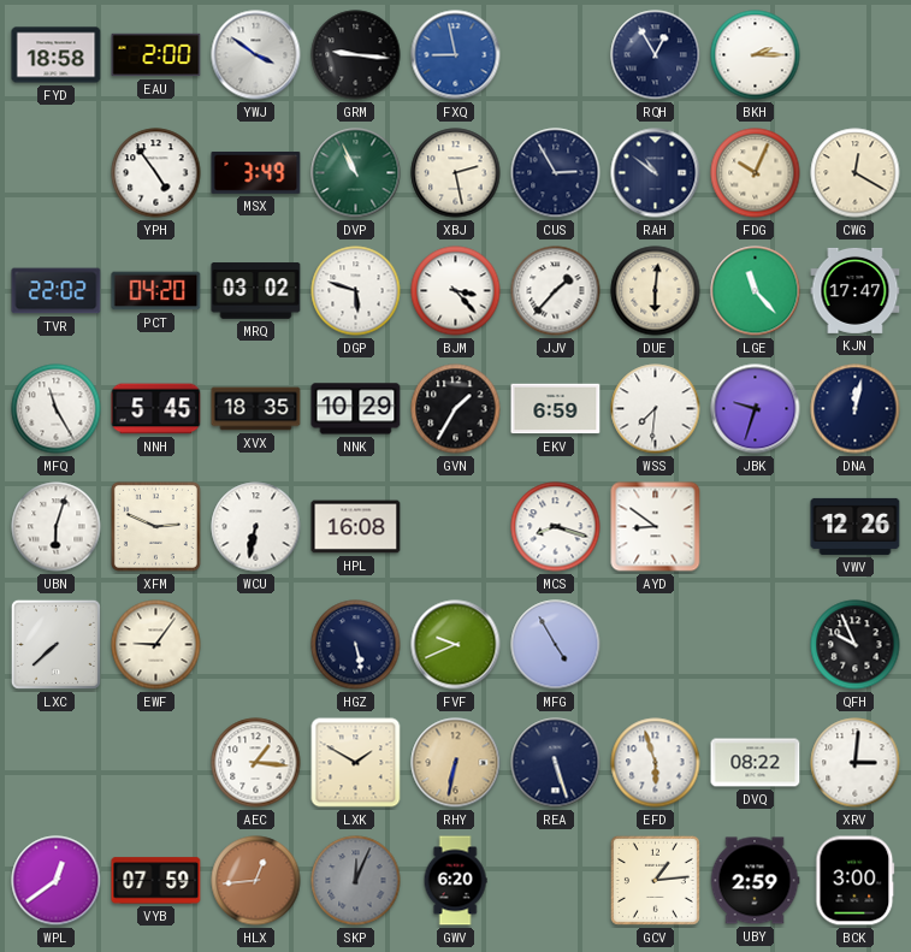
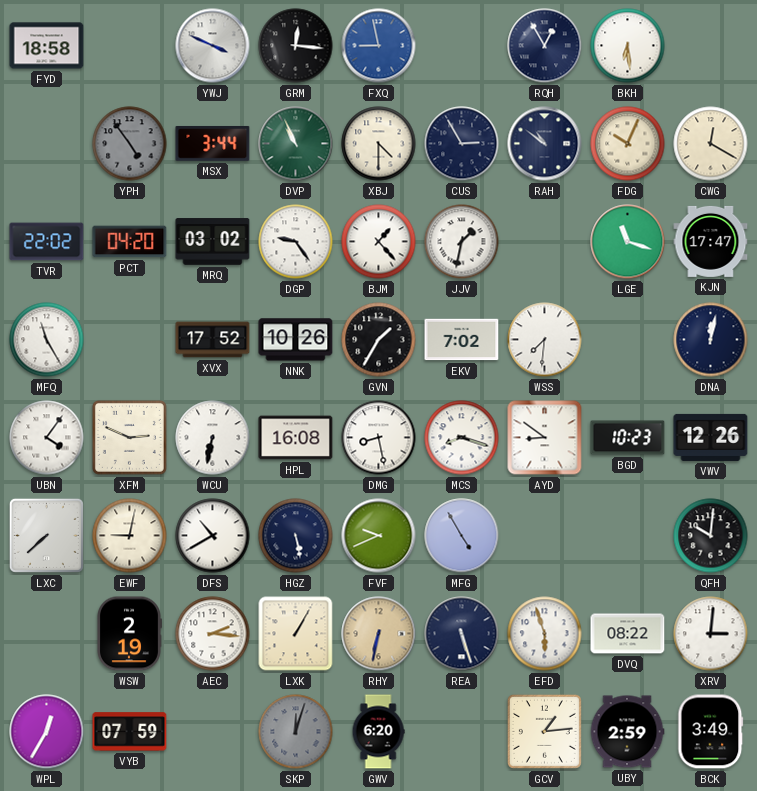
EAU: 2:00 -> none
YWJ: 3:51 -> 3:49
GRM: 9:16 -> 12:16
BKH: 2:15 -> 6:29
YPH dial: white -> grey
MSX: 3:49 -> 3:44
XBJ: 2:28 -> 4:30
DGP: 5:48 -> 9:24
BJM: 3:23 -> 1:23
JJV: 1:37 -> 1:32
DUE: 6:01 -> none
LGE: 11:23 -> 11:18
NNH: 5:45 -> none
XVX: 18:35 -> 17:52
NNK: 10:29 -> 10:26
EKV: 6:59 -> 7:02
JBK: 9:33 -> none
UBN: 6:03 -> 4:06
DMG: none -> 8:28
BGD: none -> 10:23
EWF: 9:06 -> 9:02
DFS: none -> 10:40
QFH: 9:56 -> 10:01
WSW: none -> 2:19
AEC: 1:16 -> 2:16
LXK: 1:50 -> 1:05
WPL: 12:39 -> 12:35
HLX: 12:44 -> none
SKP: 12:04 -> 12:03
BCK: 3:00 -> 3:49
